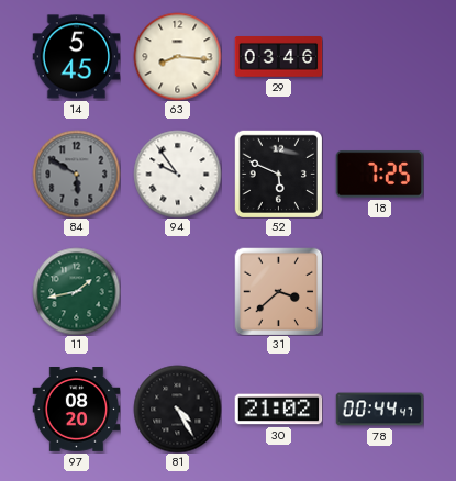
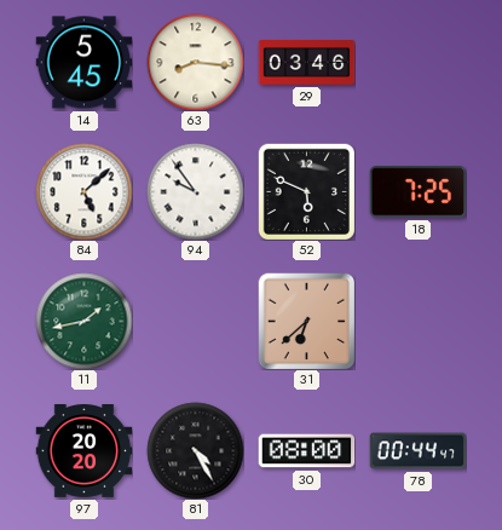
84: 5:50 -> 5:08
84 dial: grey -> white
31: 3:38 -> 6:38
97: 08:20 -> 20:20
30: 21:02 -> 08:00
